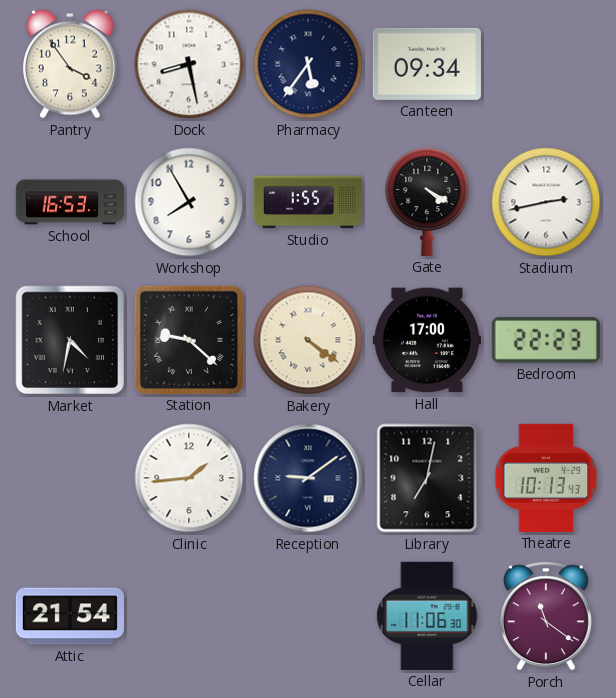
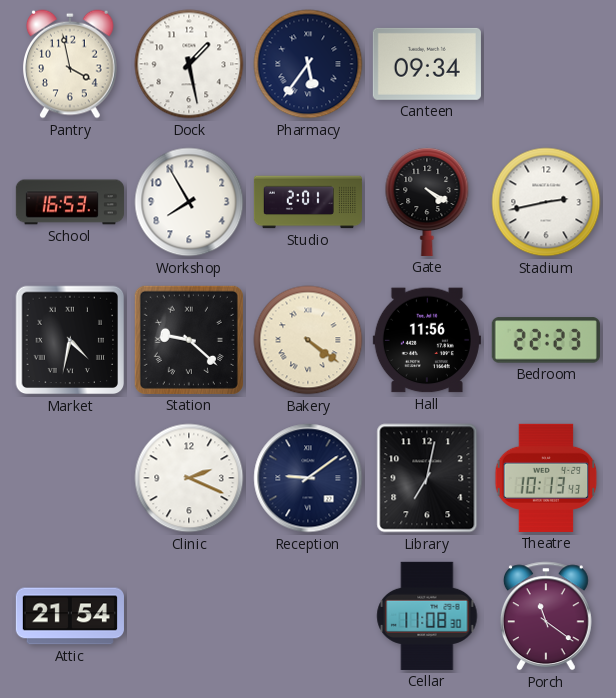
Pantry: 3:54 -> 3:58
Dock: 8:28 -> 1:28
Studio: 1:55 -> 2:01
Hall: 17:00 -> 11:56
Clinic: 1:44 -> 2:19
Cellar: 11:06 -> 11:08
